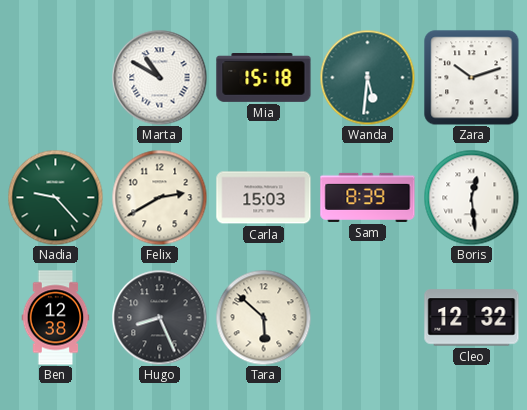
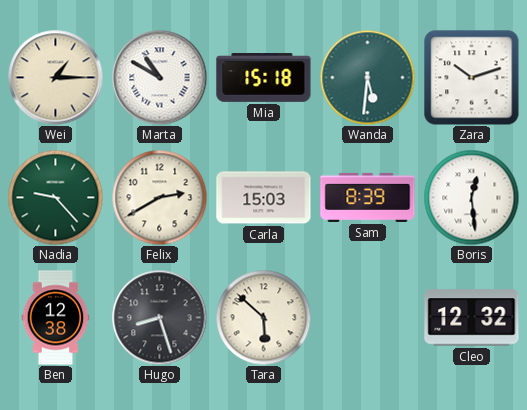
Wei: none -> 1:15
Hugo: 8:26 -> 8:27
